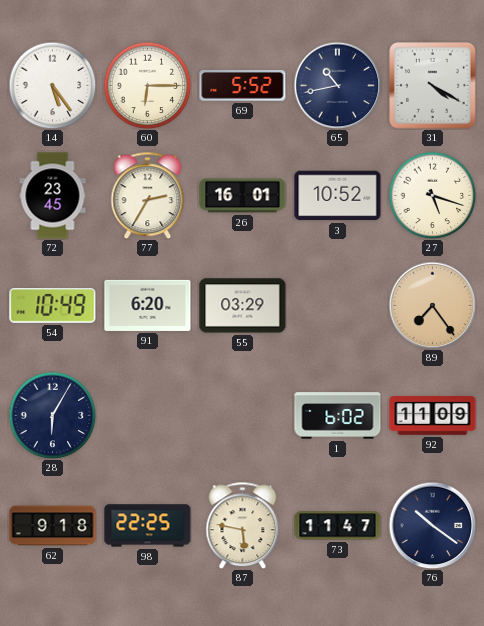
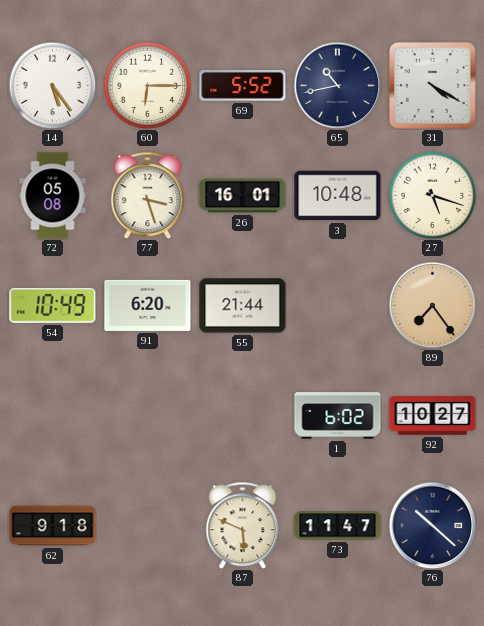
72: 23:45 -> 05:08
77: 2:35 -> 3:27
3: 10:52 -> 10:48
55: 03:29 -> 21:44
28: 6:05 -> none
92: 11:09 -> 10:27
98: 22:25 -> none
87: 5:47 -> 5:49
76: 10:21 -> 10:22
